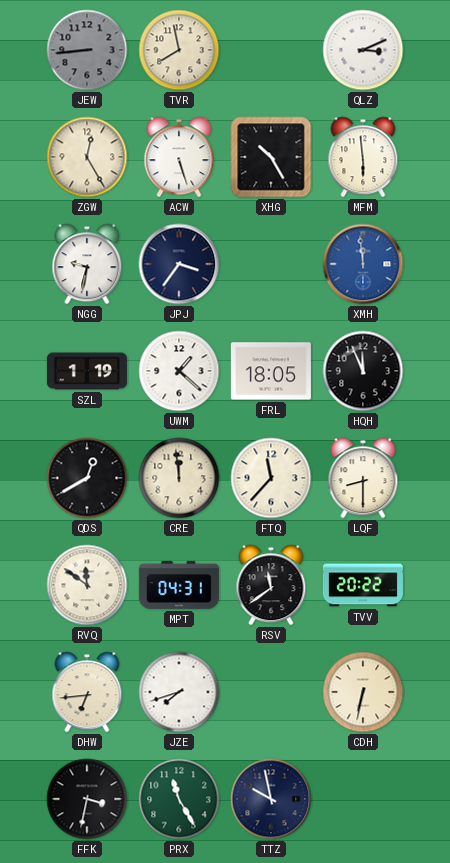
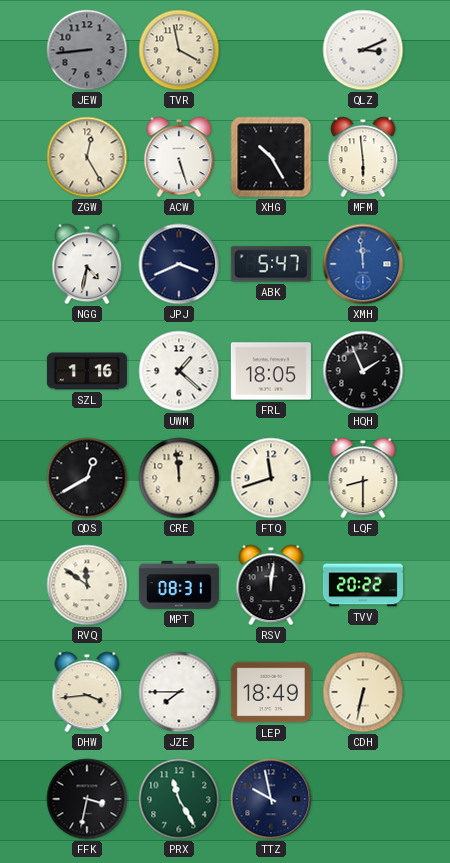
TVR: 7:58 -> 3:58
NGG: 9:32 -> 4:32
JPJ: 3:36 -> 3:41
ABK: none -> 5:47
SZL: 1:19 -> 1:16
HQH: 11:56 -> 1:56
FTQ: 11:37 -> 11:42
MPT: 04:31 -> 08:31
RSV: 11:39 -> 12:01
DHW: 6:44 -> 3:44
JZE: 7:42 -> 7:45
LEP: none -> 18:49
